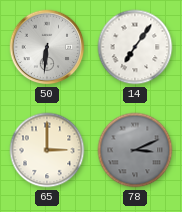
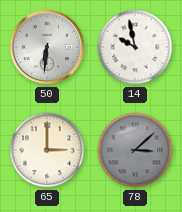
14: 7:06 -> 9:58
78: 3:11 -> 3:08
